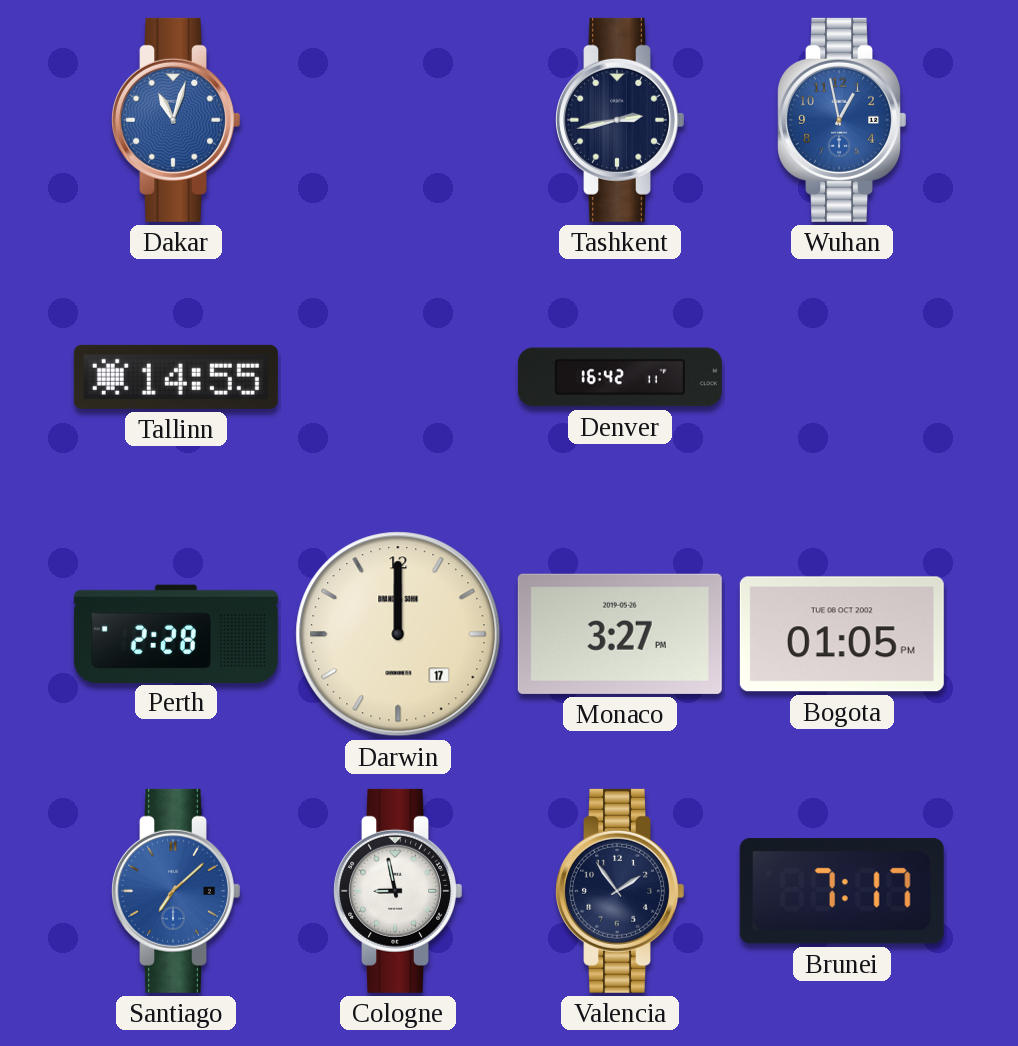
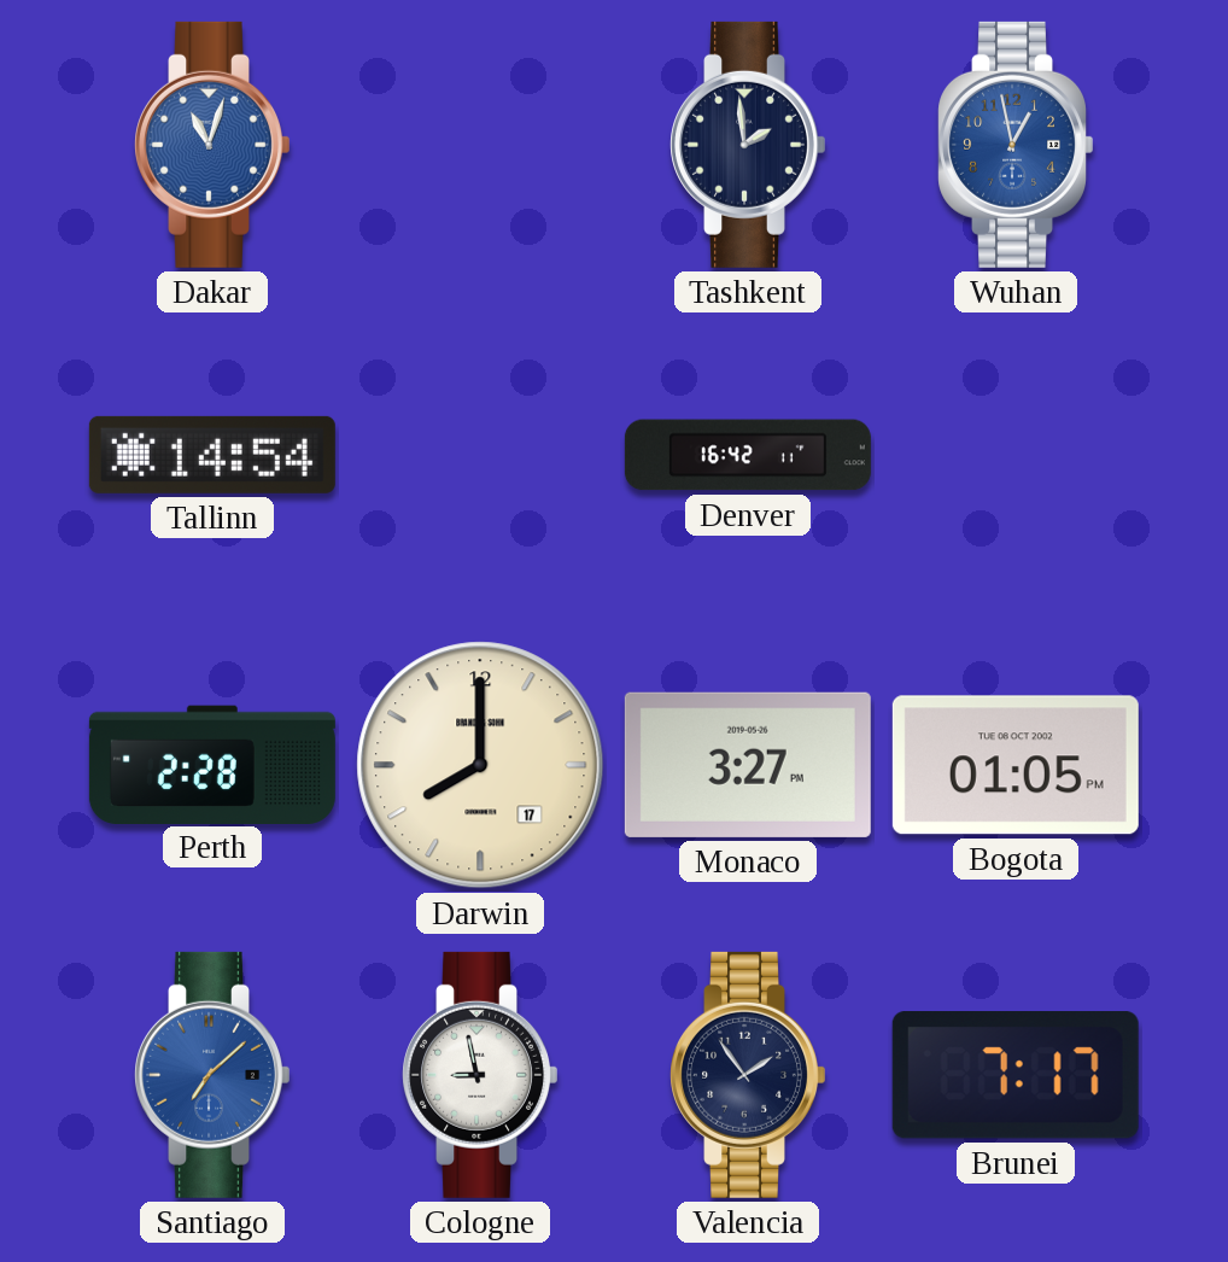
Tashkent: 2:43 -> 1:59
Tallinn: 14:55 -> 14:54
Darwin: 12:00 -> 8:00
